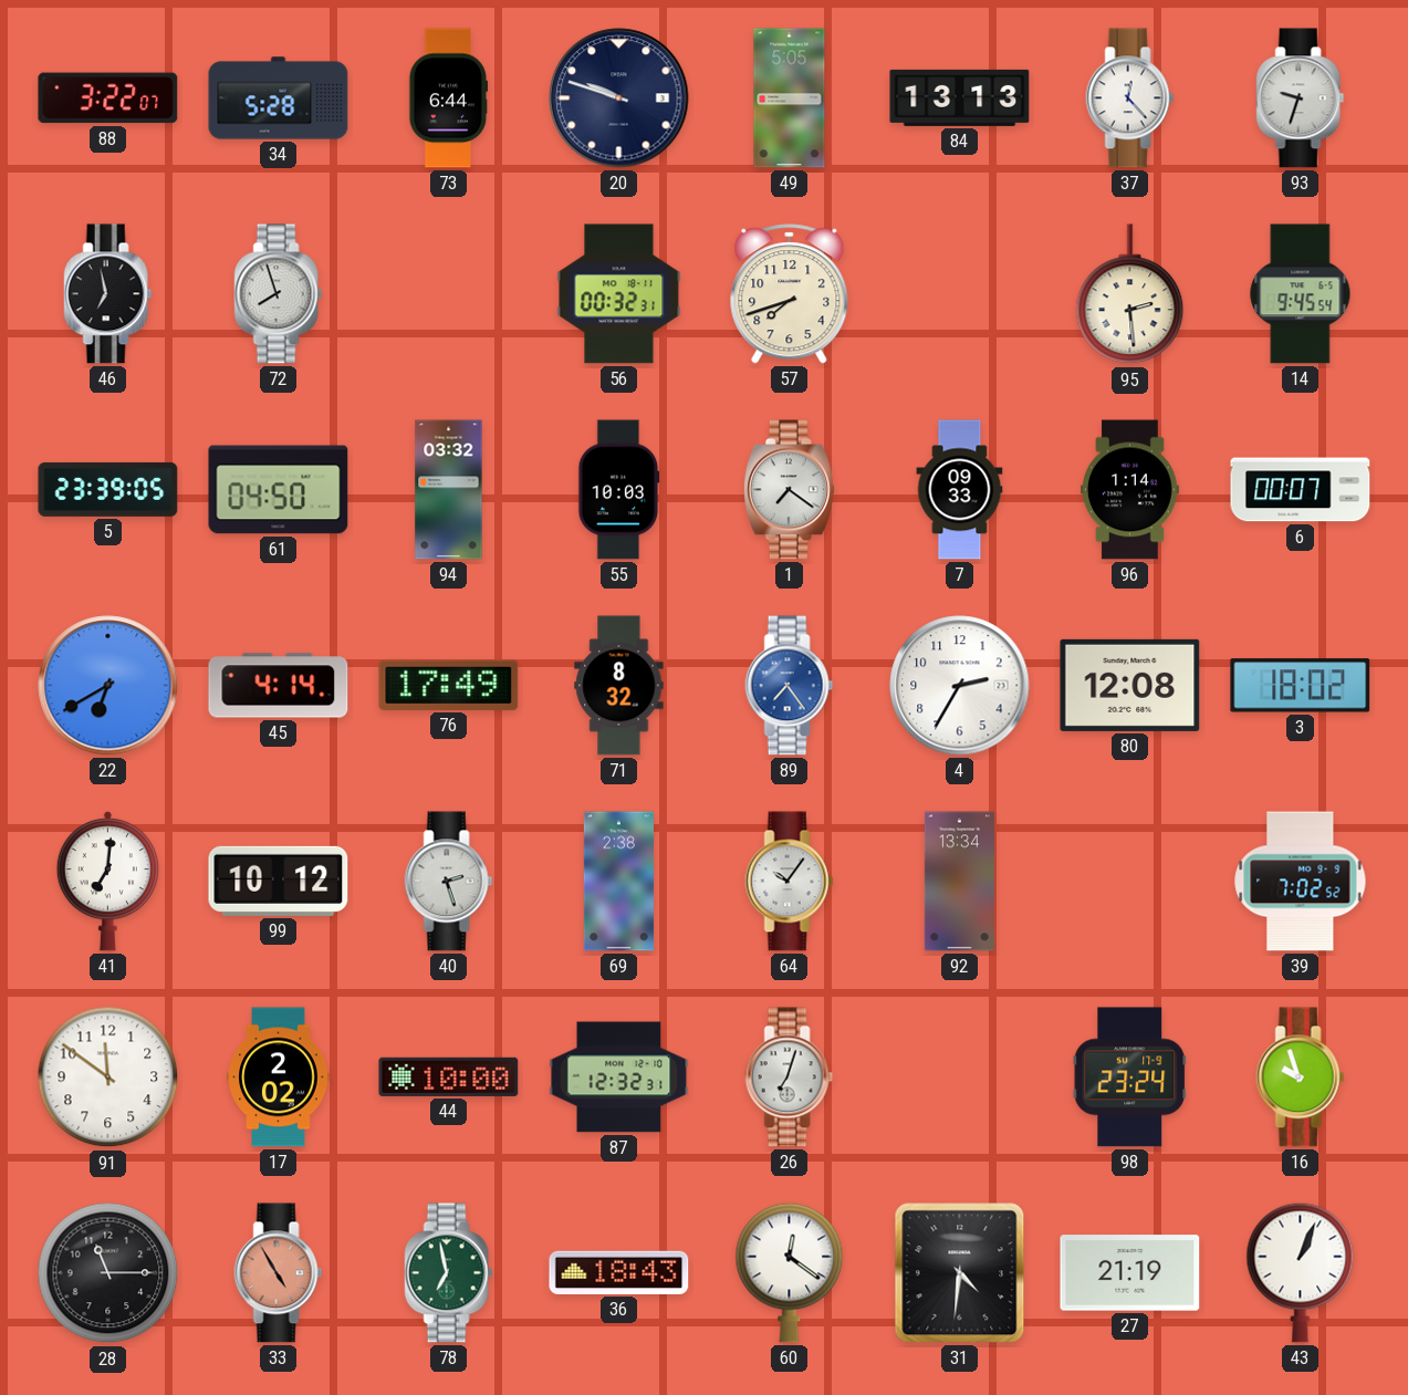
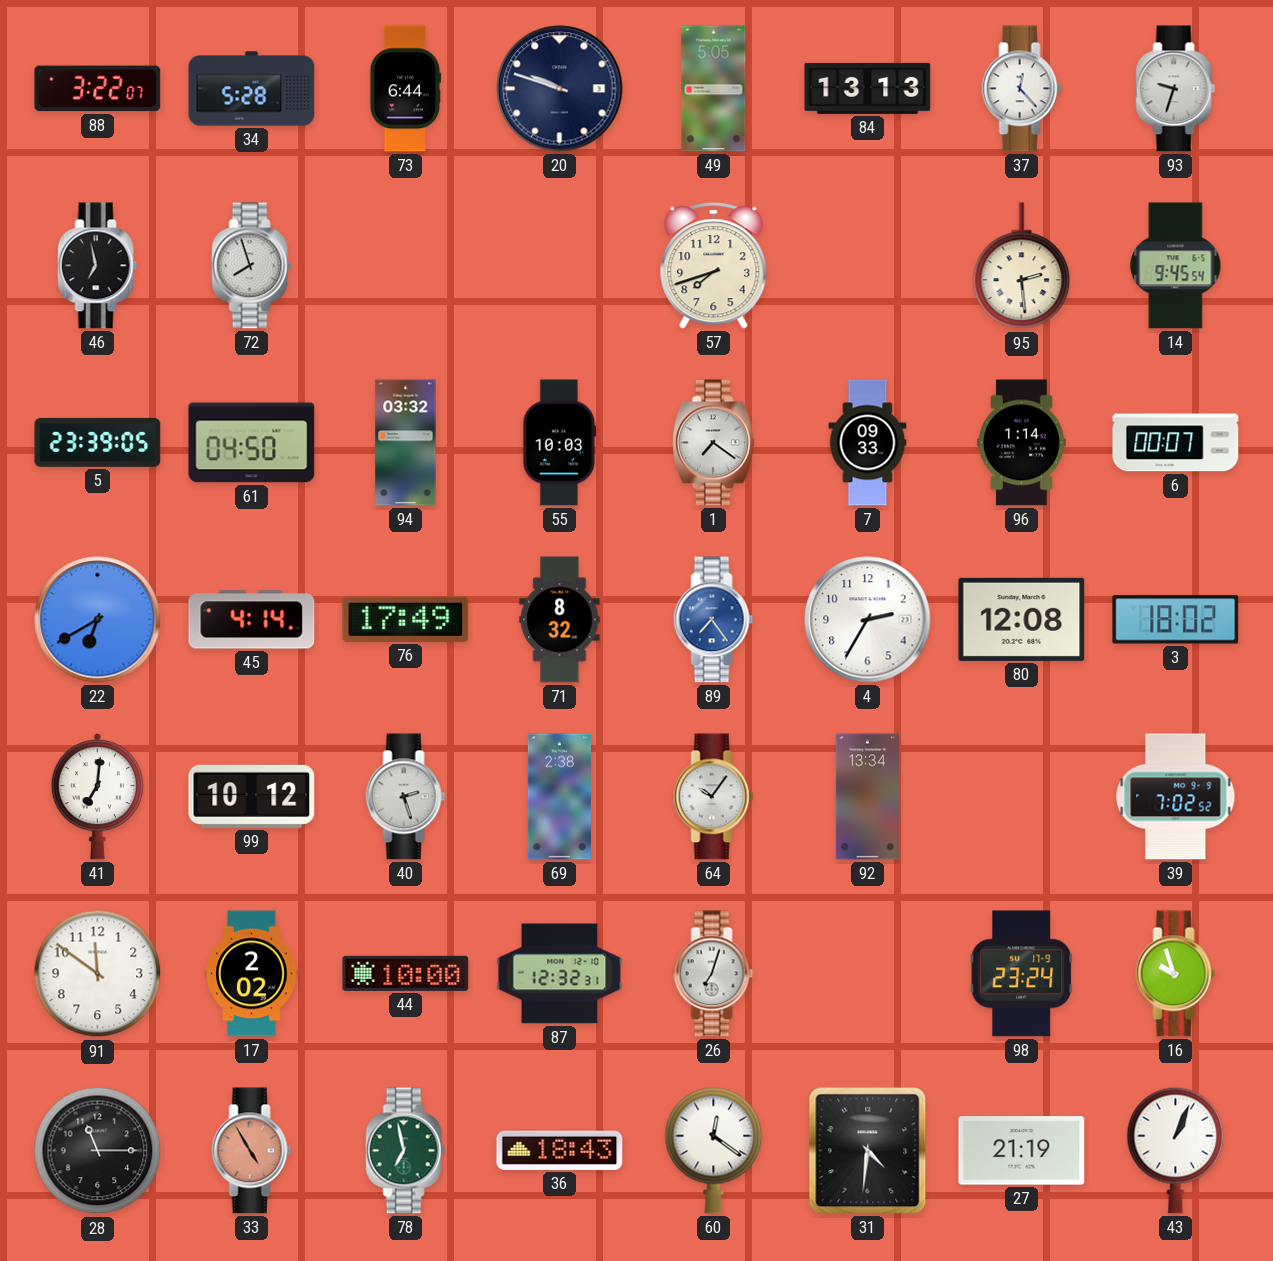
56: 00:32 -> none
